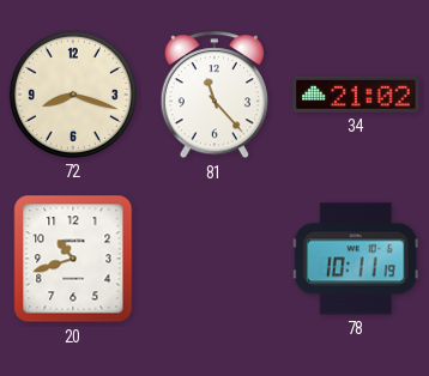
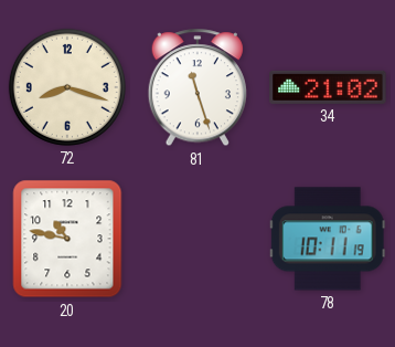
81: 11:23 -> 11:27
20: 10:42 -> 10:47
